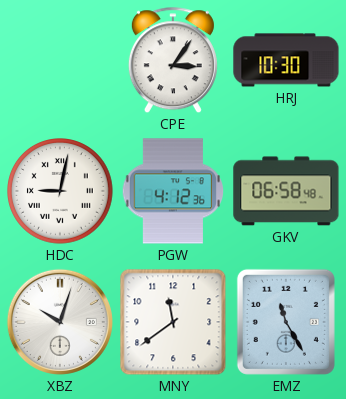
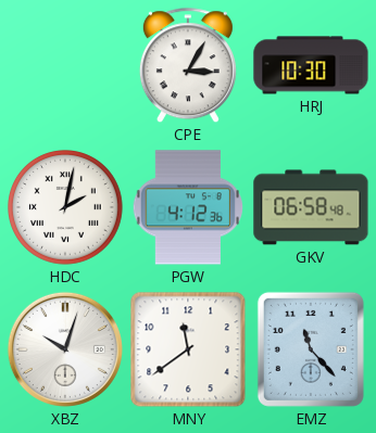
CPE: 3:06 -> 3:05
HDC: 9:02 -> 2:02
EMZ: 11:25 -> 11:23
